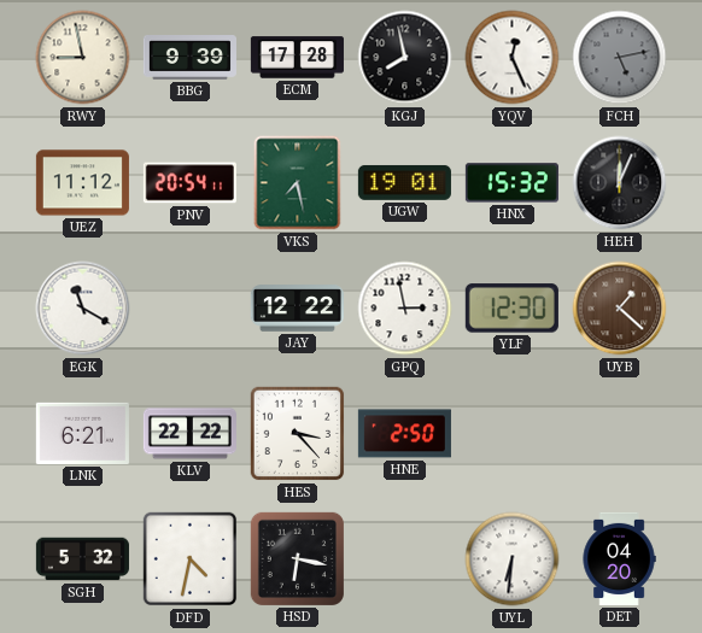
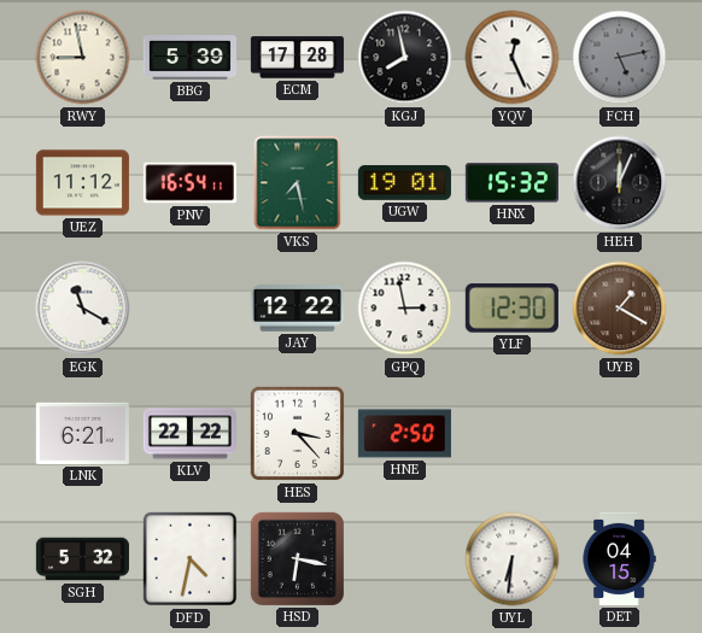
BBG: 9:39 -> 5:39
PNV: 20:54 -> 16:54
UYB: 1:22 -> 1:20
DET: 04:20 -> 04:15
